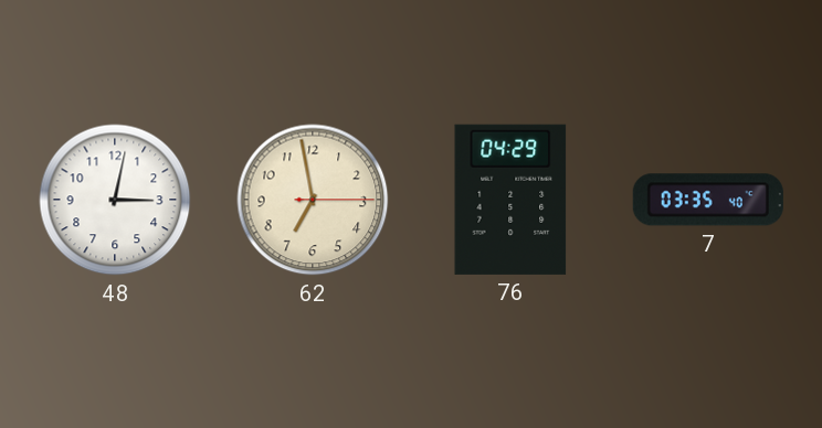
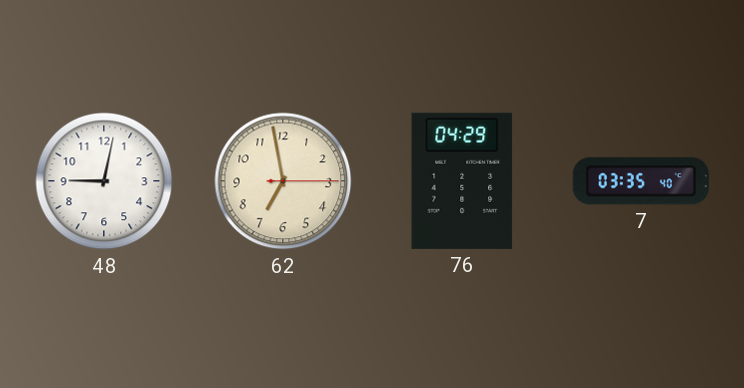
48: 3:02 -> 9:02
